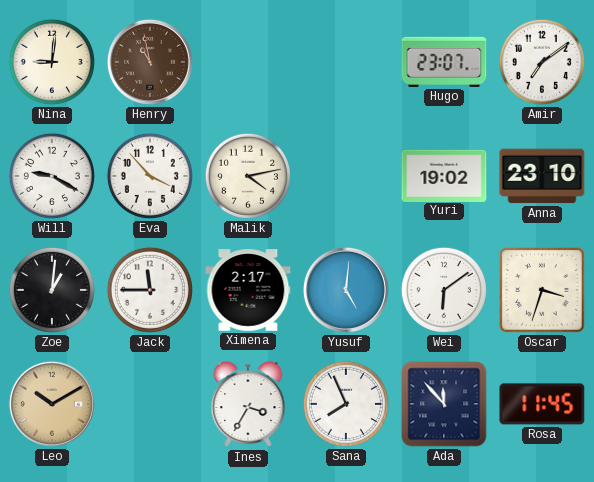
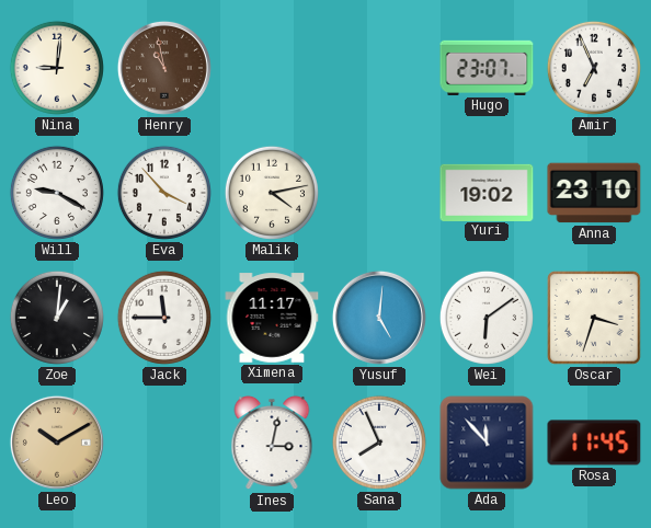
Amir: 7:09 -> 6:56
Ximena: 2:17 -> 11:17
Ines: 3:35 -> 3:02
